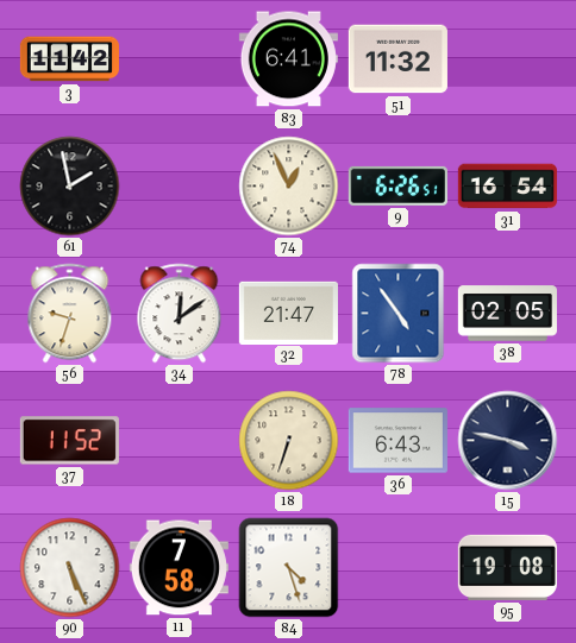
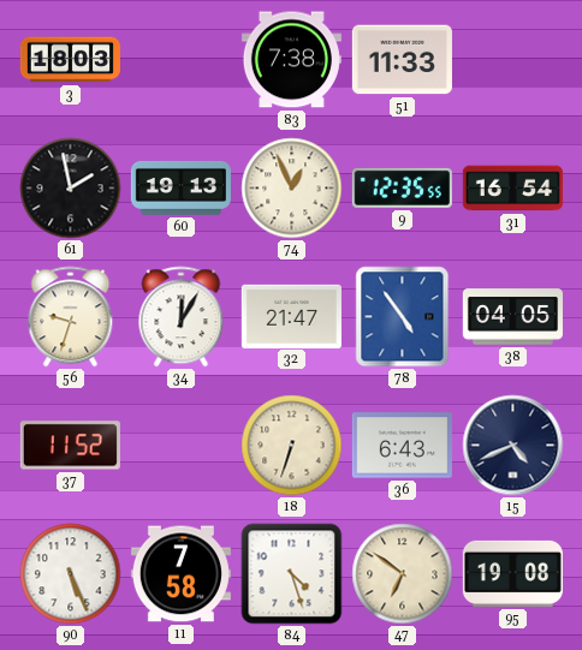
3: 11:42 -> 18:03
83: 6:41 -> 7:38
51: 11:32 -> 11:33
60: none -> 19:13
9: 6:26 -> 12:35
34: 12:09 -> 12:05
38: 02:05 -> 04:05
15: 3:47 -> 4:41
47: none -> 6:51
